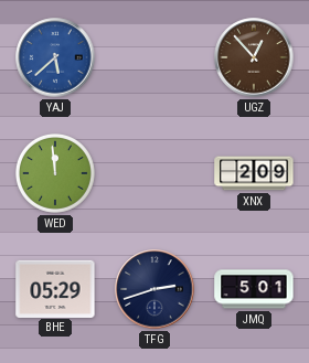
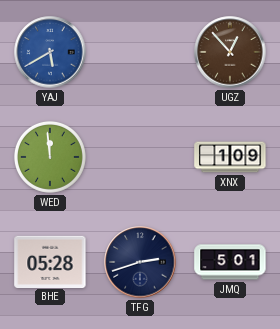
YAJ: 5:38 -> 5:40
XNX: 2:09 -> 1:09
BHE: 05:29 -> 05:28
